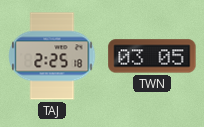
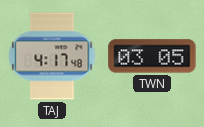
TAJ: 2:25 -> 4:17
